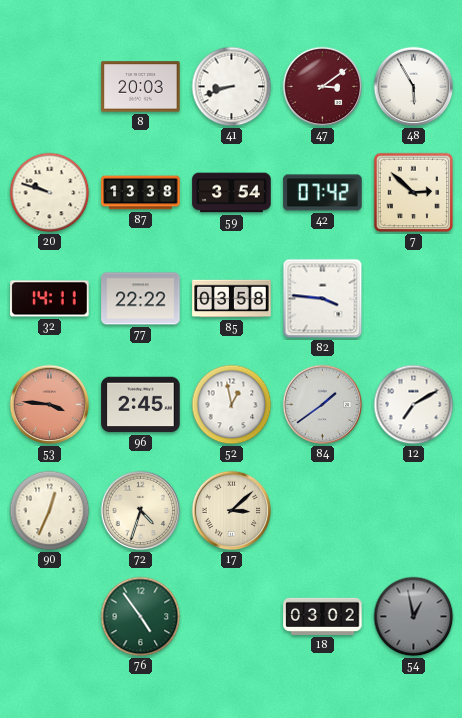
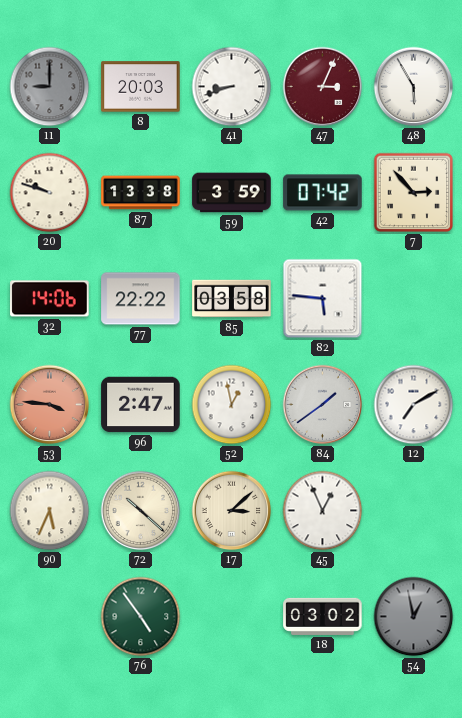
11: none -> 9:00
47: 3:09 -> 3:04
59: 3:54 -> 3:59
7: 2:52 -> 2:53
32: 14:11 -> 14:06
82: 3:46 -> 5:46
96: 2:45 -> 2:47
90: 12:34 -> 5:34
72: 4:33 -> 10:22
45: none -> 12:56
